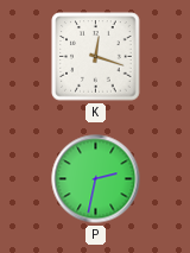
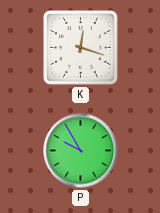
P: 2:32 -> 9:55
